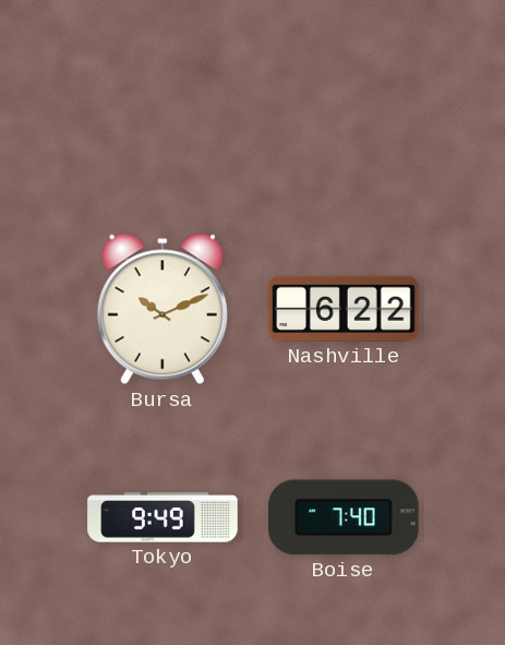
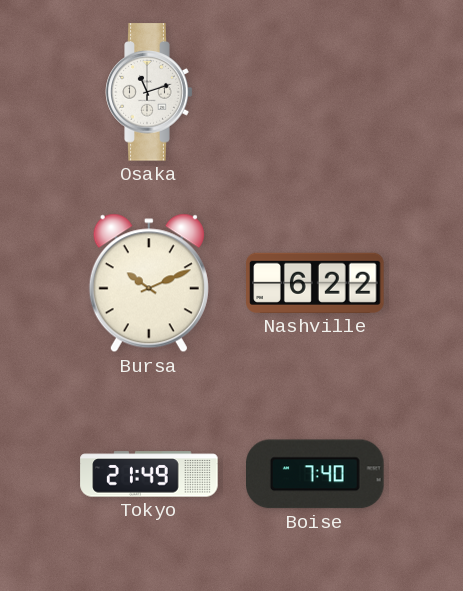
Osaka: none -> 11:12
Tokyo: 9:49 -> 21:49
